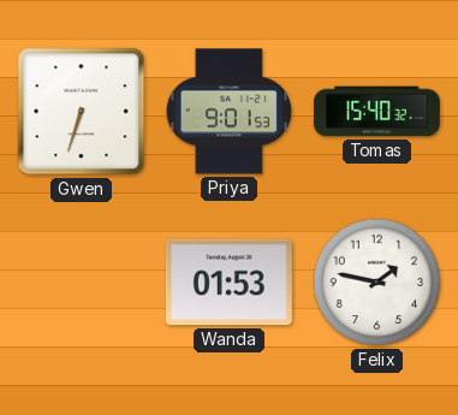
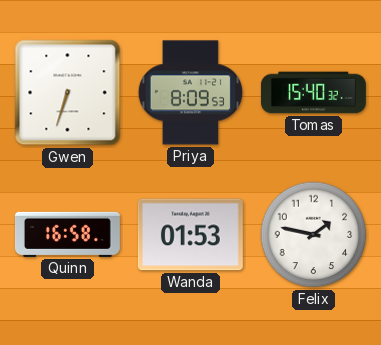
Priya: 9:01 -> 8:09
Quinn: none -> 16:58
